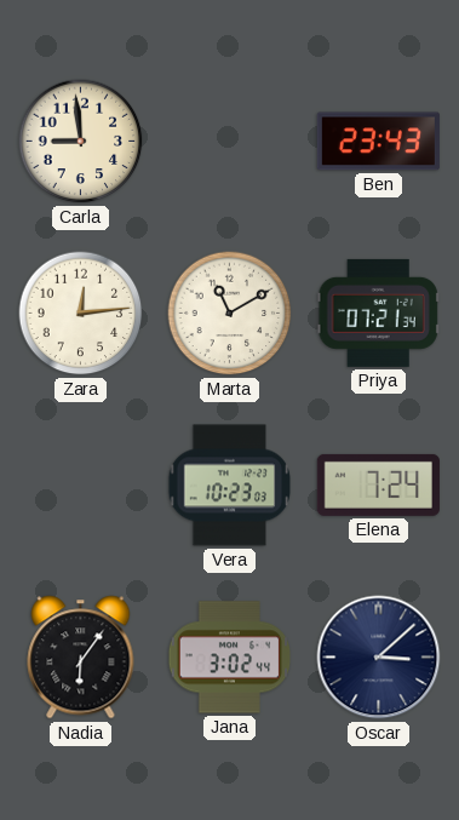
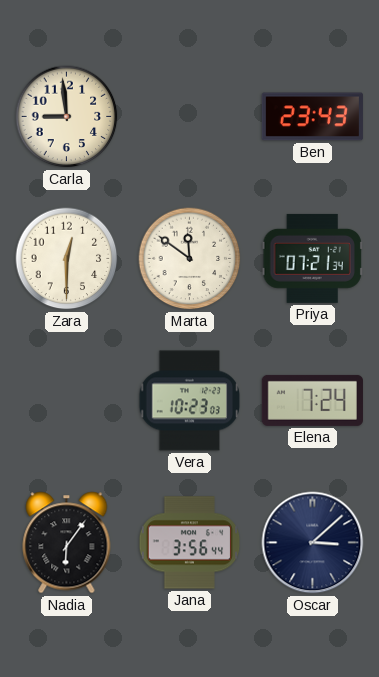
Zara: 12:14 -> 12:30
Marta: 11:10 -> 11:51
Jana: 3:02 -> 3:56
